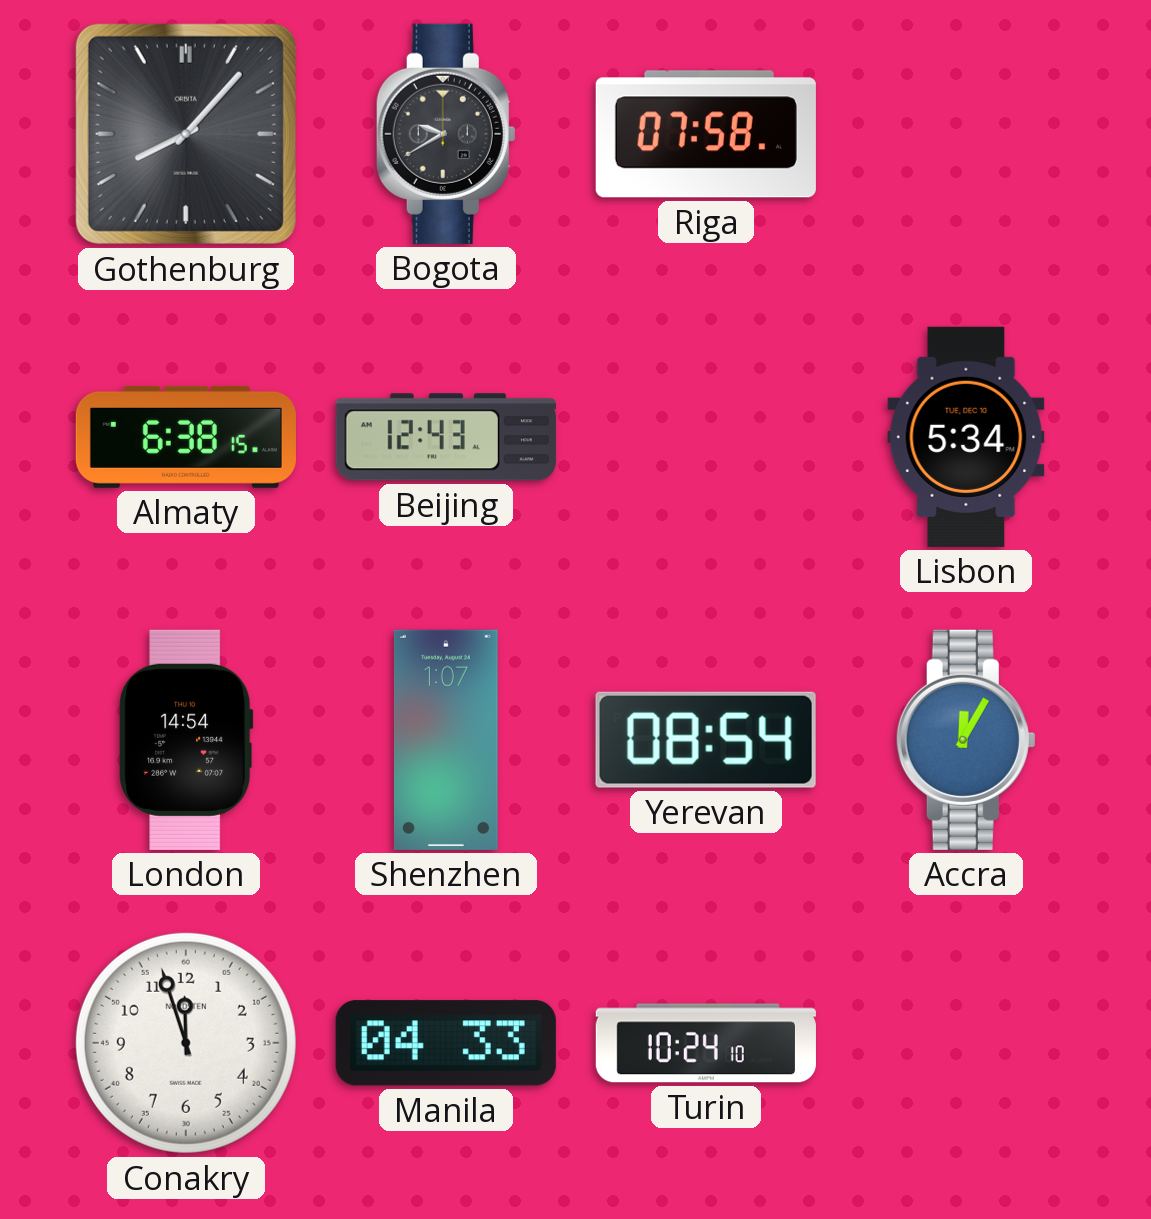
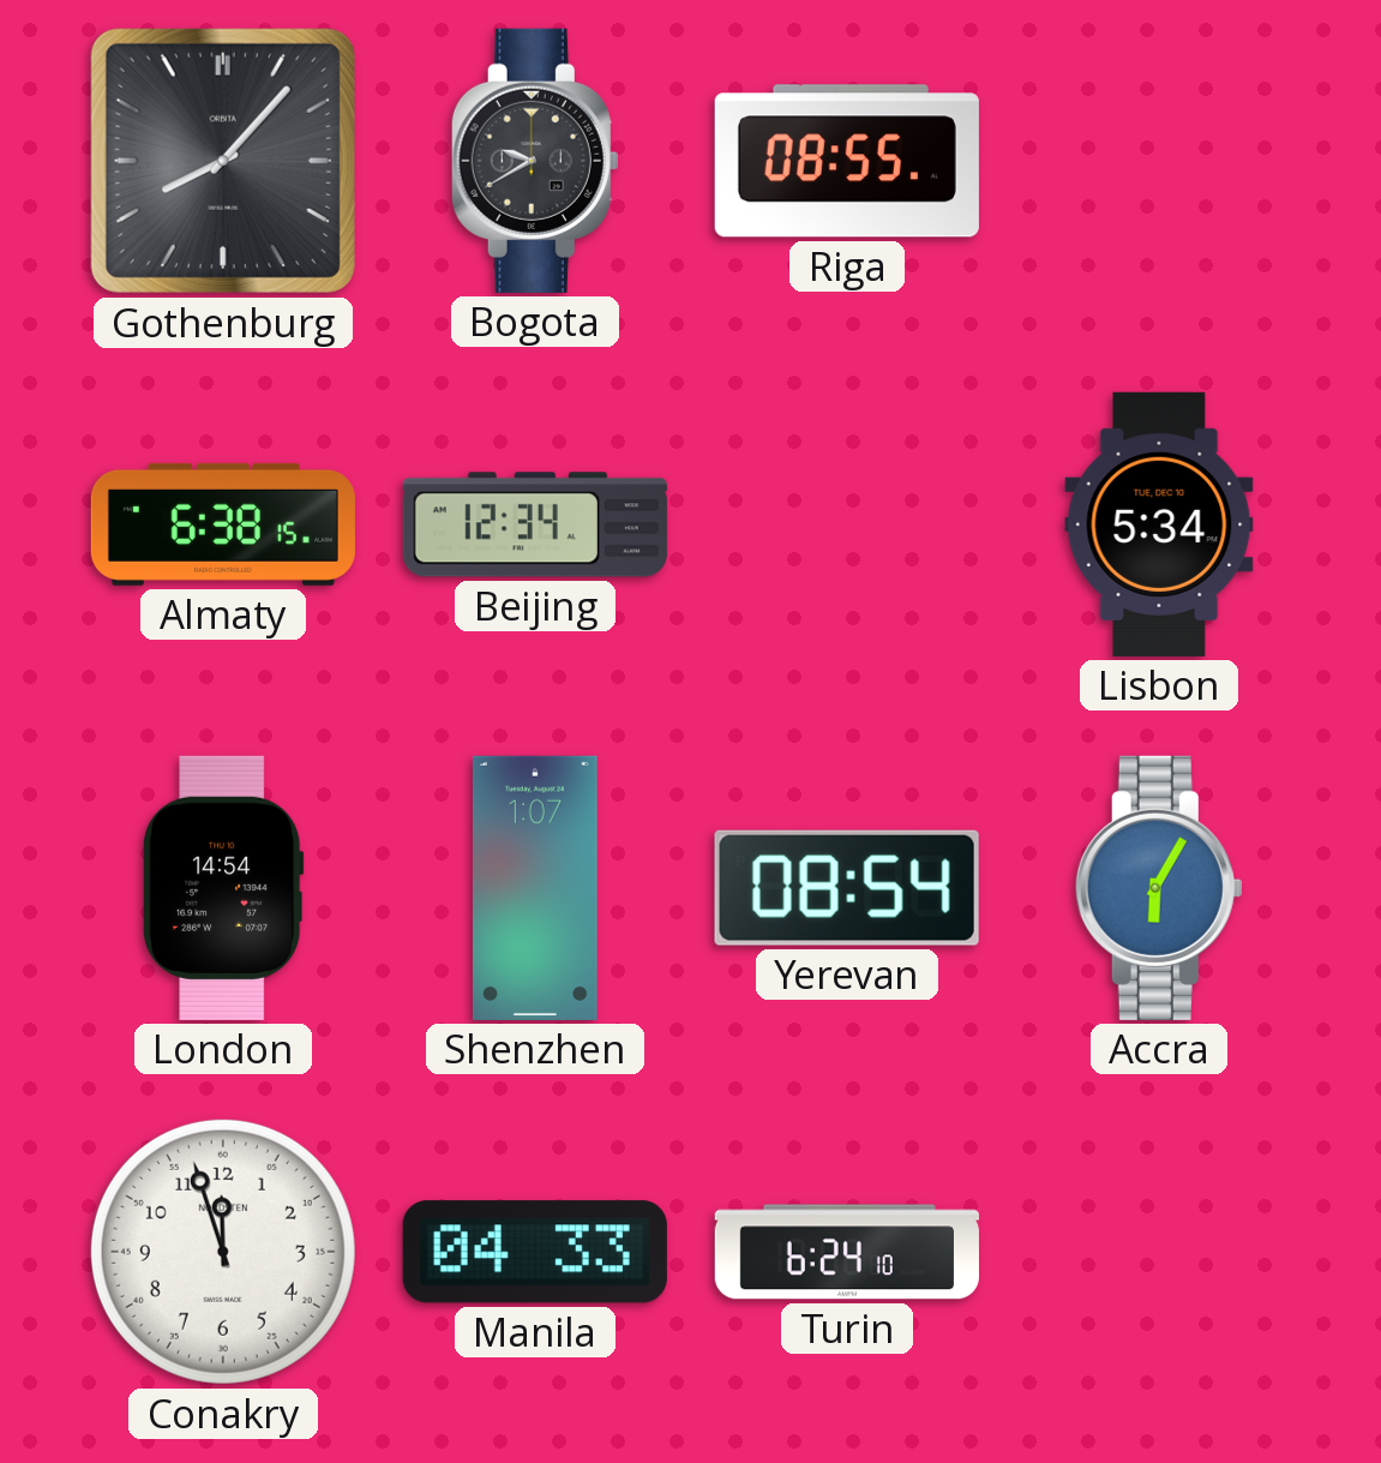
Riga: 07:58 -> 08:55
Beijing: 12:43 -> 12:34
Accra: 12:05 -> 6:05
Turin: 10:24 -> 6:24
